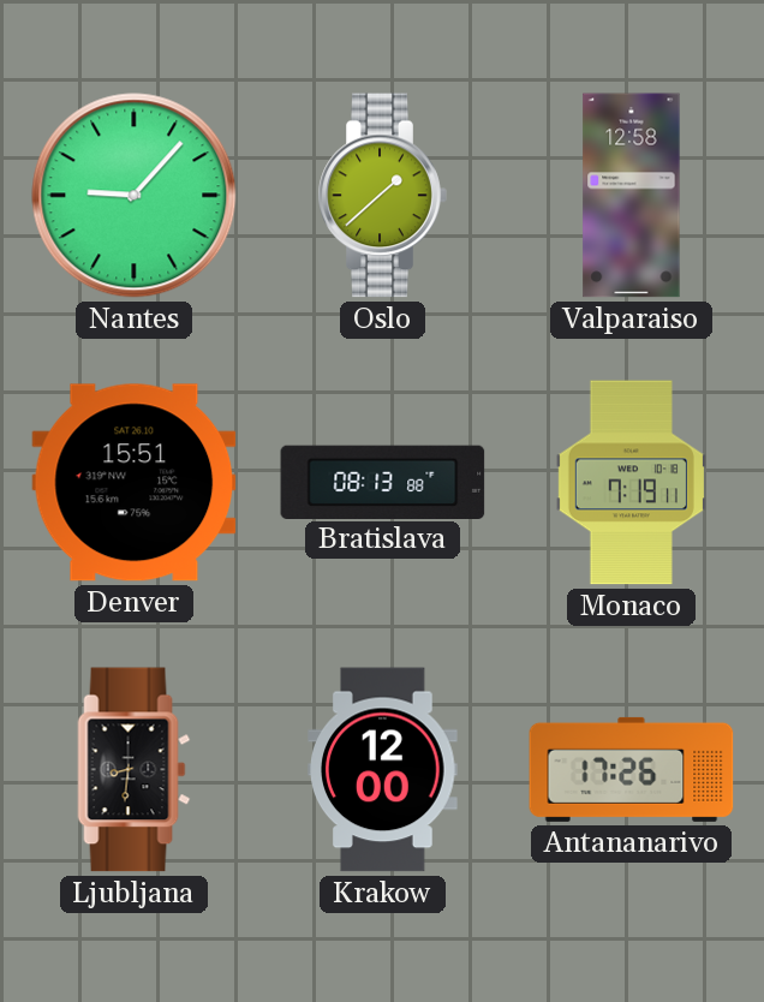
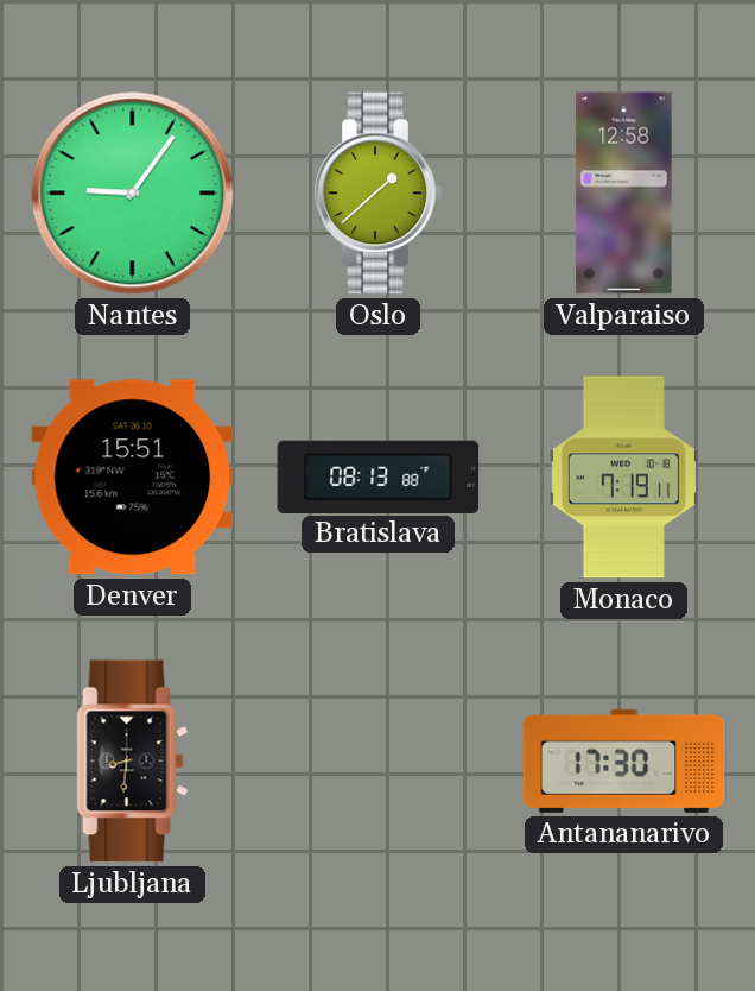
Nantes: 9:07 -> 9:06
Krakow: 12:00 -> none
Antananarivo: 17:26 -> 17:30
